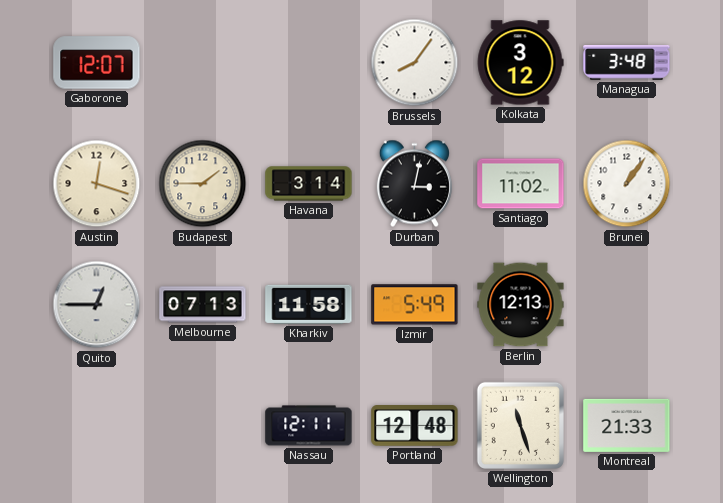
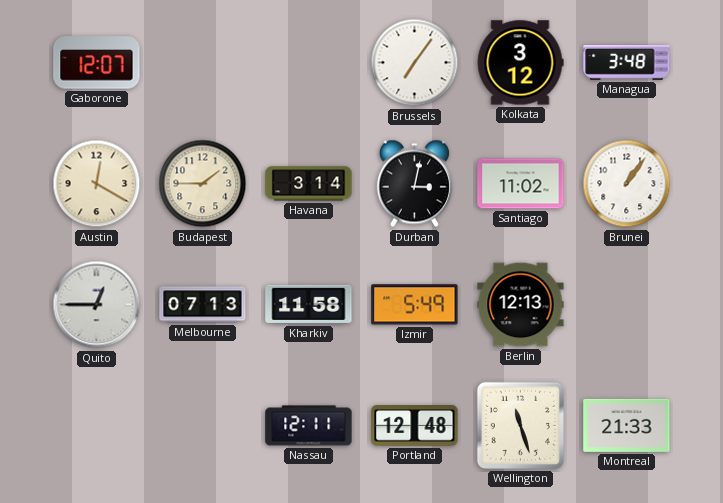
Brussels: 8:06 -> 7:06
Austin: 12:18 -> 12:20
